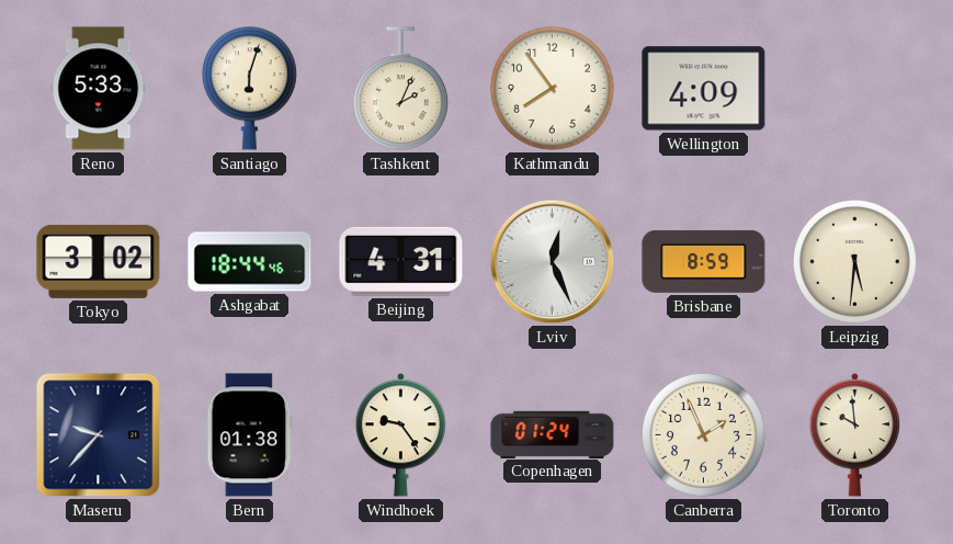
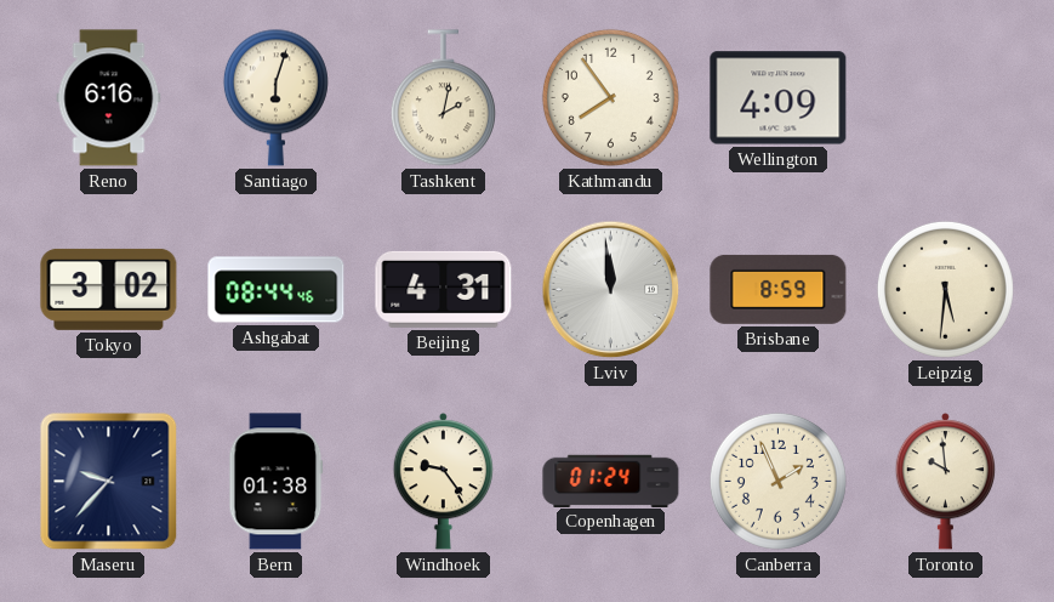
Reno: 5:33 -> 6:16
Tashkent: 2:04 -> 2:02
Ashgabat: 18:44 -> 08:44
Lviv: 12:26 -> 11:59
